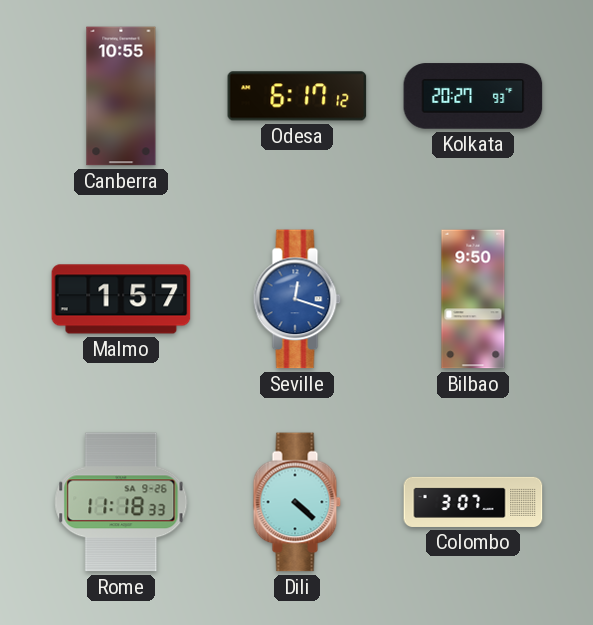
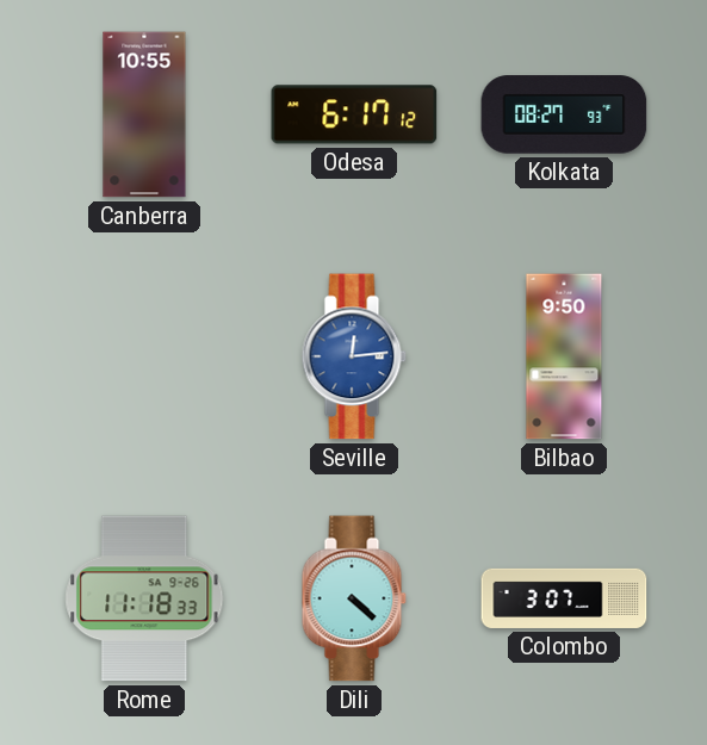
Kolkata: 20:27 -> 08:27
Malmo: 1:57 -> none
Seville: 12:18 -> 12:14
